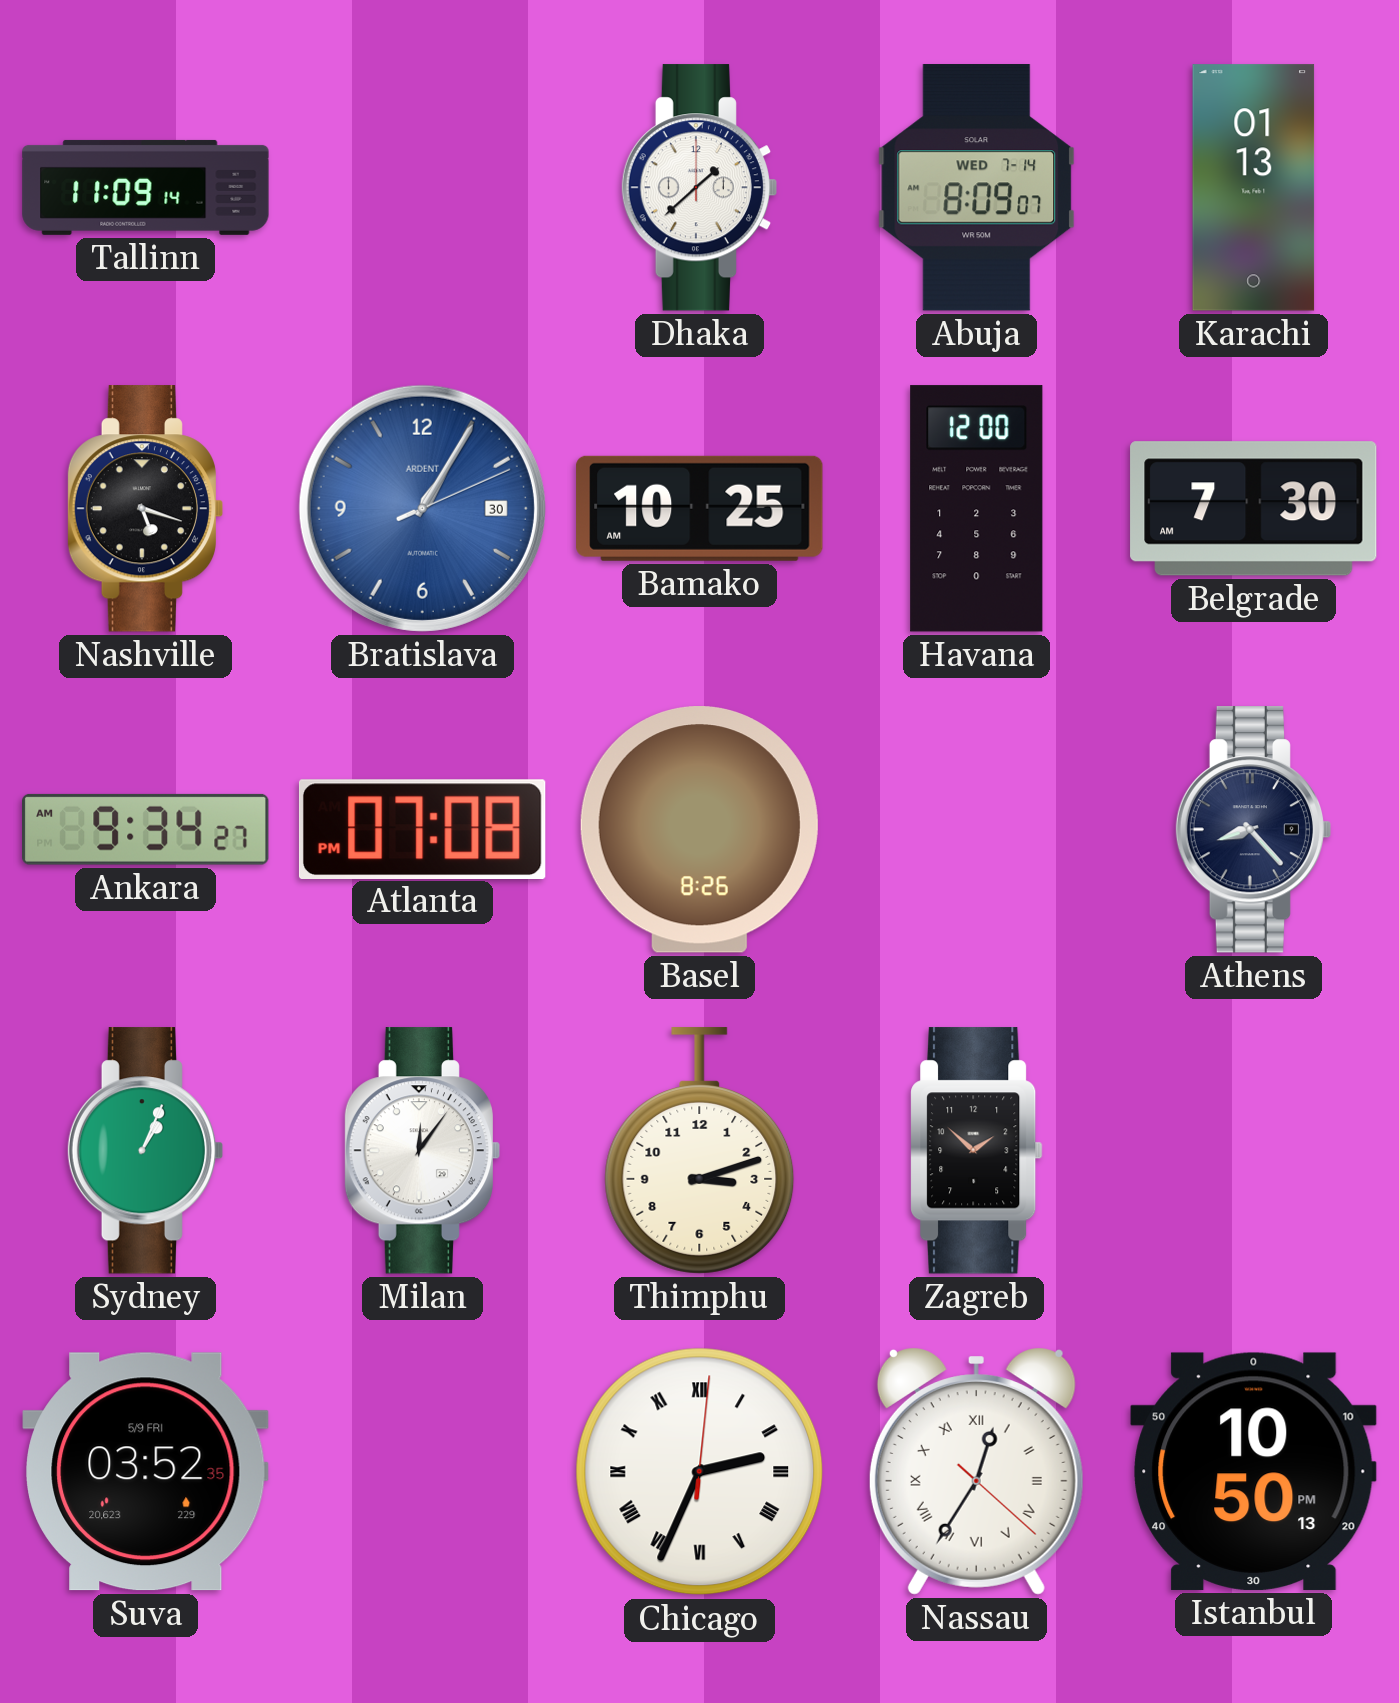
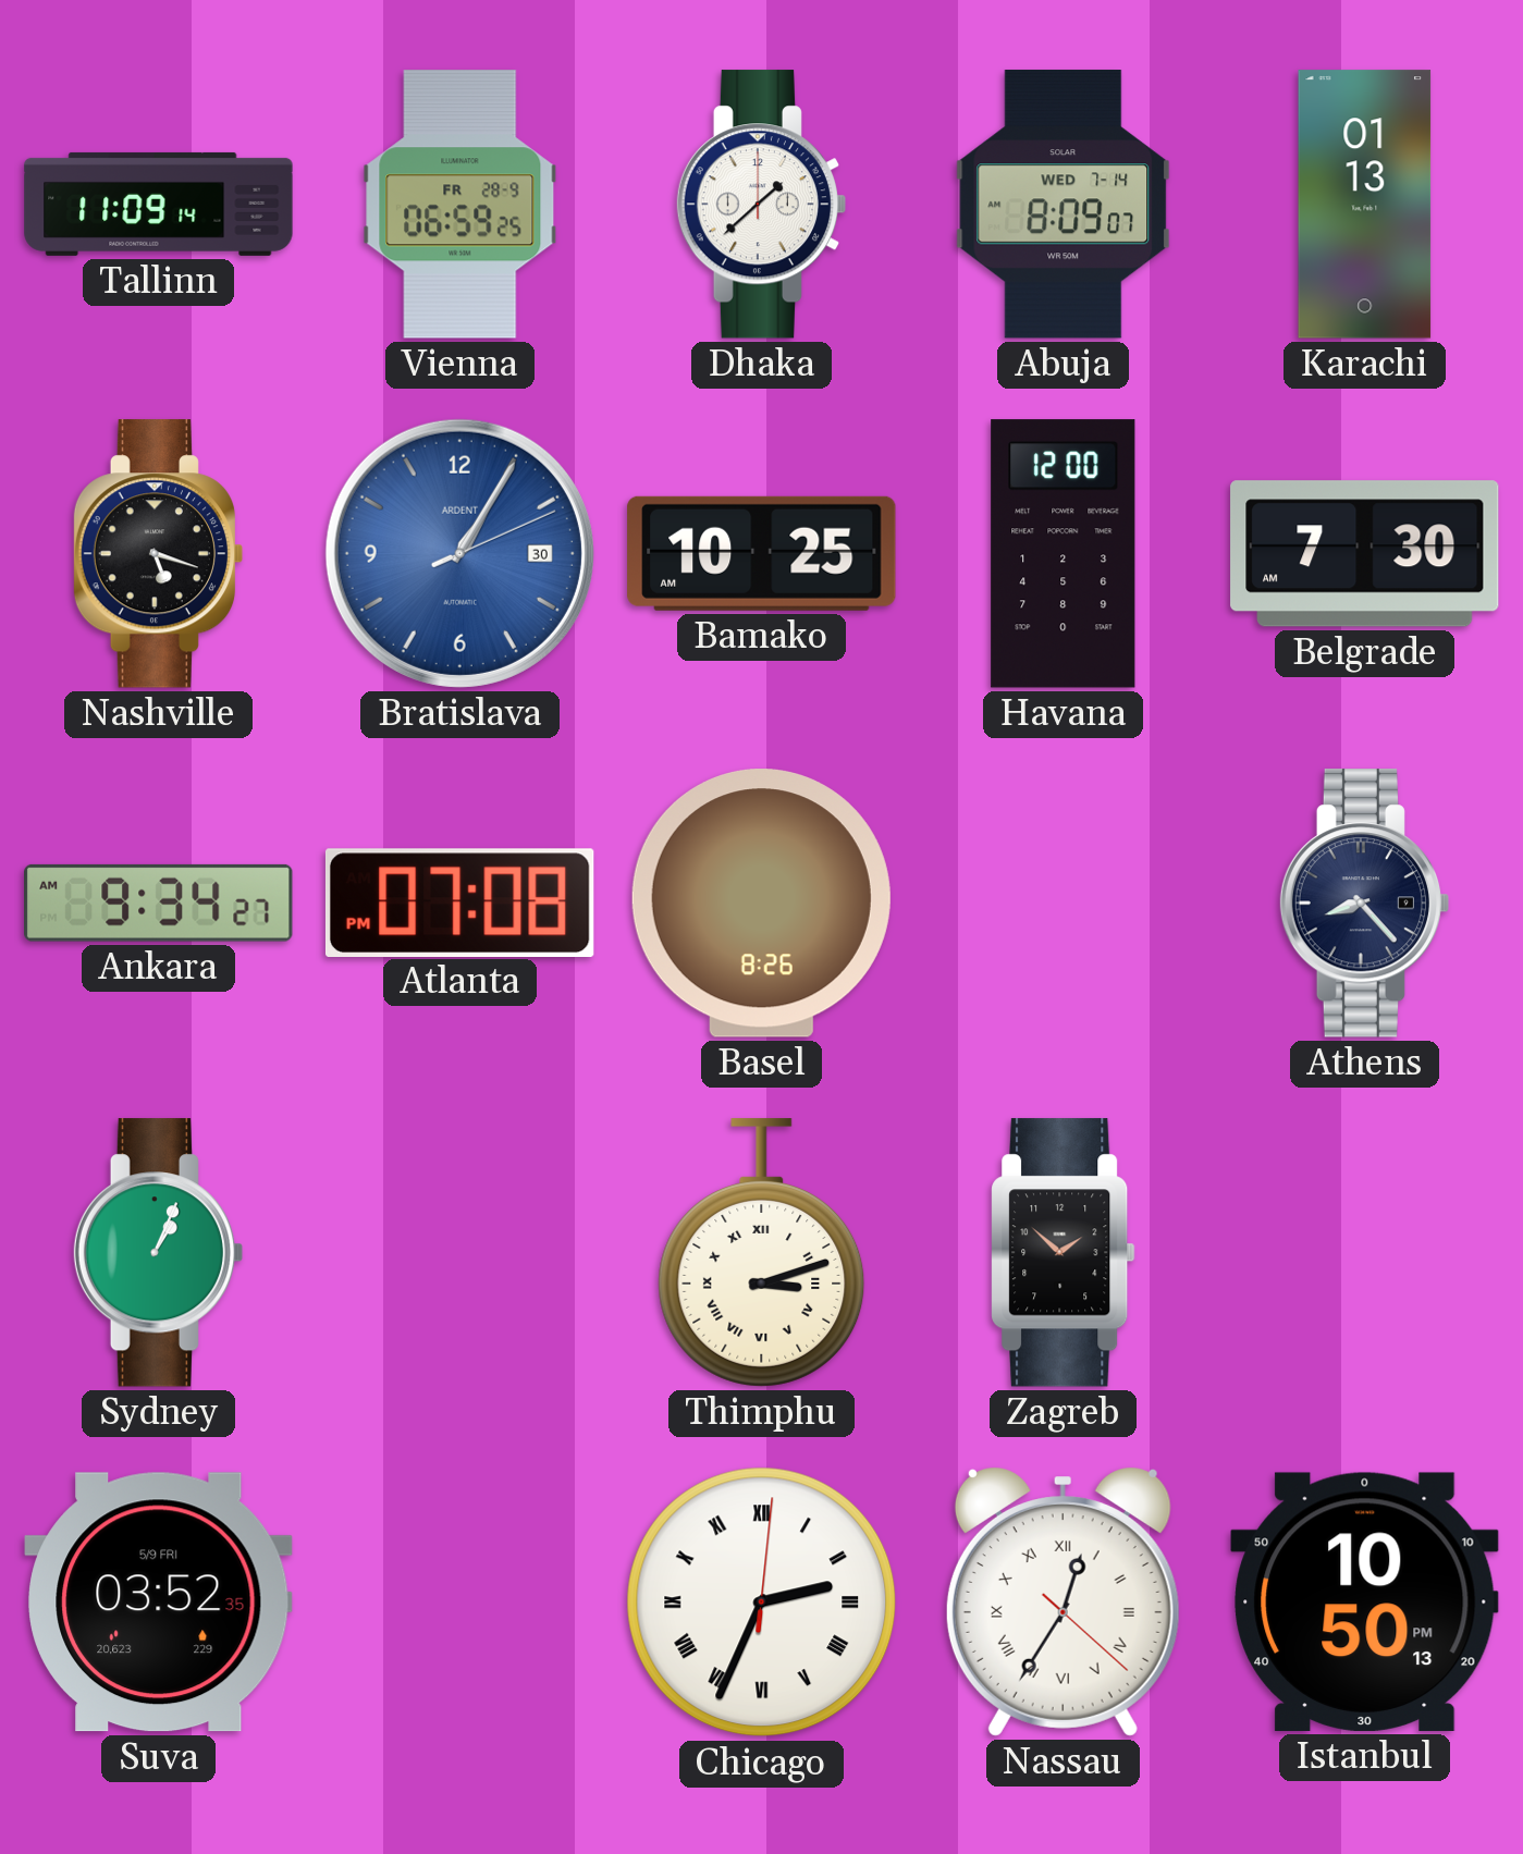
Vienna: none -> 06:59
Milan: 12:06 -> none
Thimphu numerals: Arabic -> Roman
